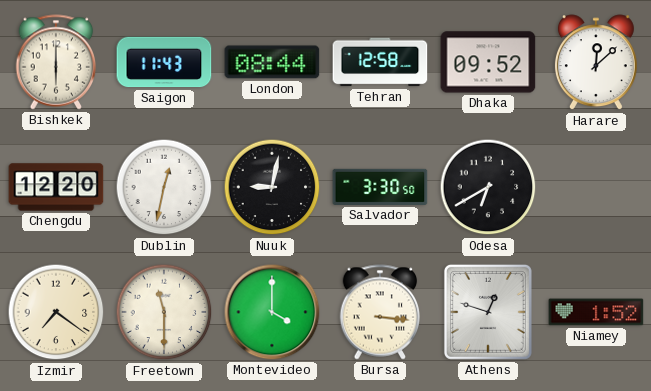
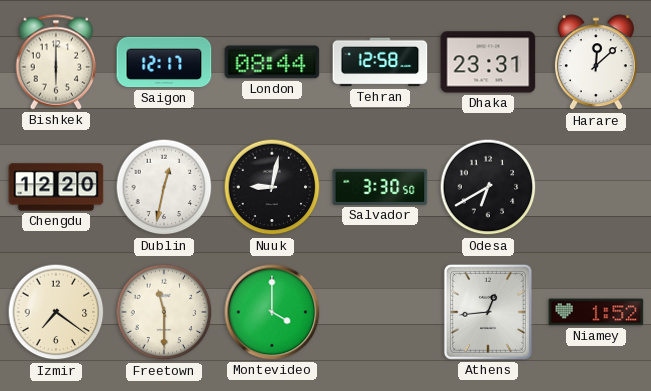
Saigon: 11:43 -> 12:17
Dhaka: 09:52 -> 23:31
Bursa: 3:16 -> none
Athens: 12:48 -> 12:44
